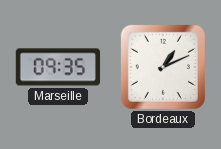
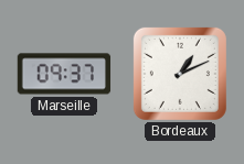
Marseille: 09:35 -> 09:37
